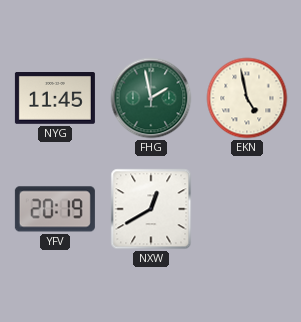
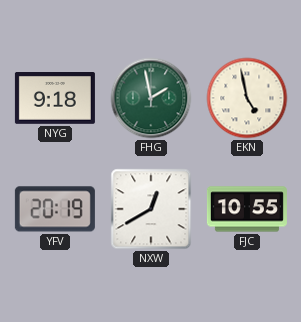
NYG: 11:45 -> 9:18
FJC: none -> 10:55
